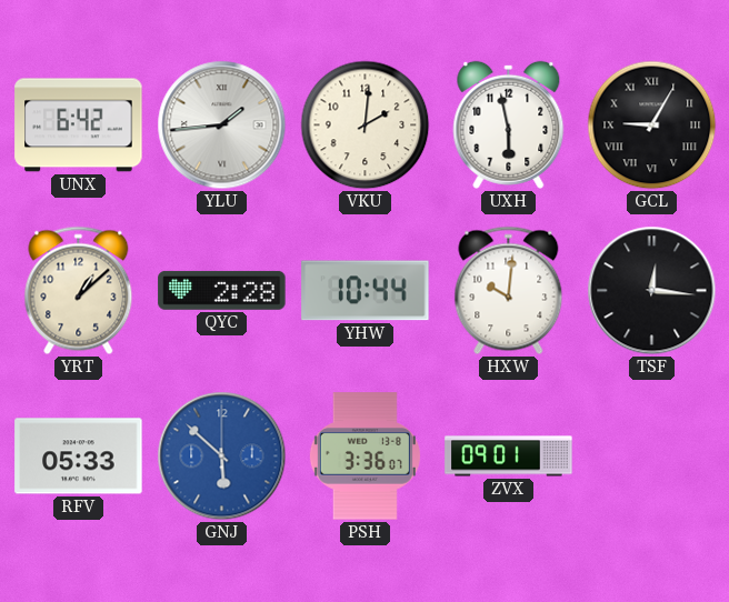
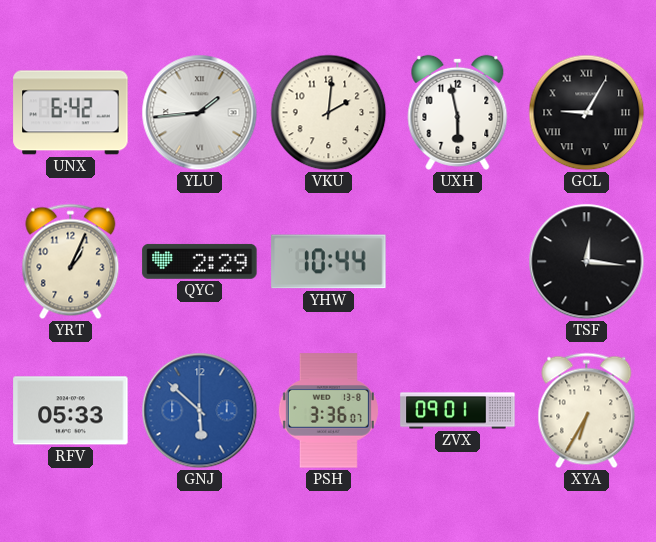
YRT: 1:08 -> 1:04
QYC: 2:28 -> 2:29
HXW: 10:01 -> none
XYA: none -> 6:35
